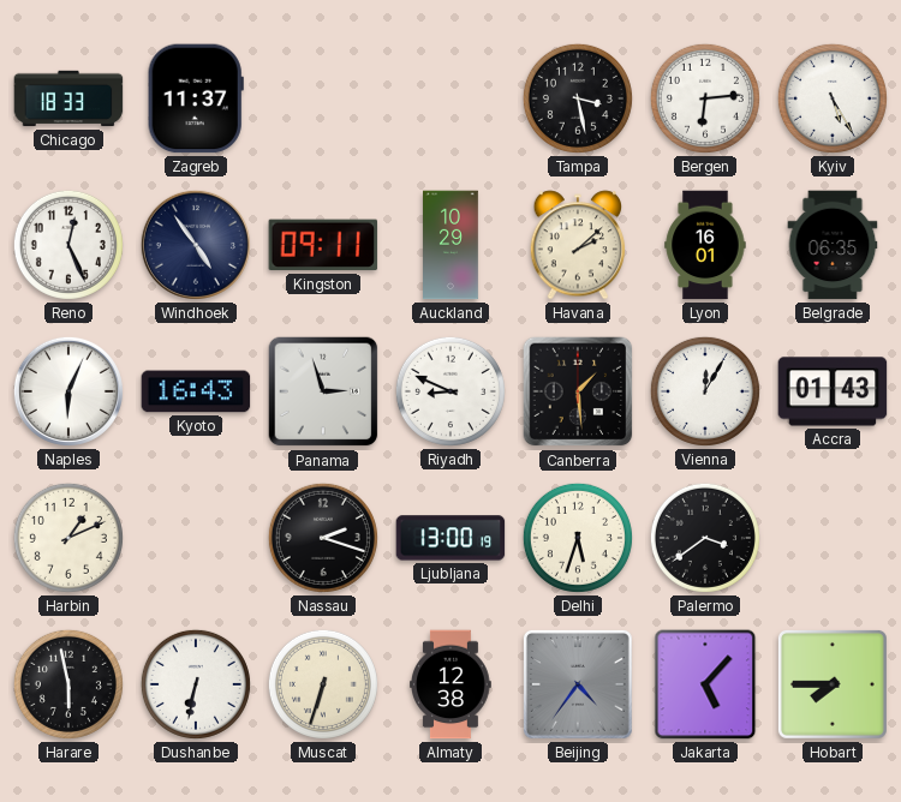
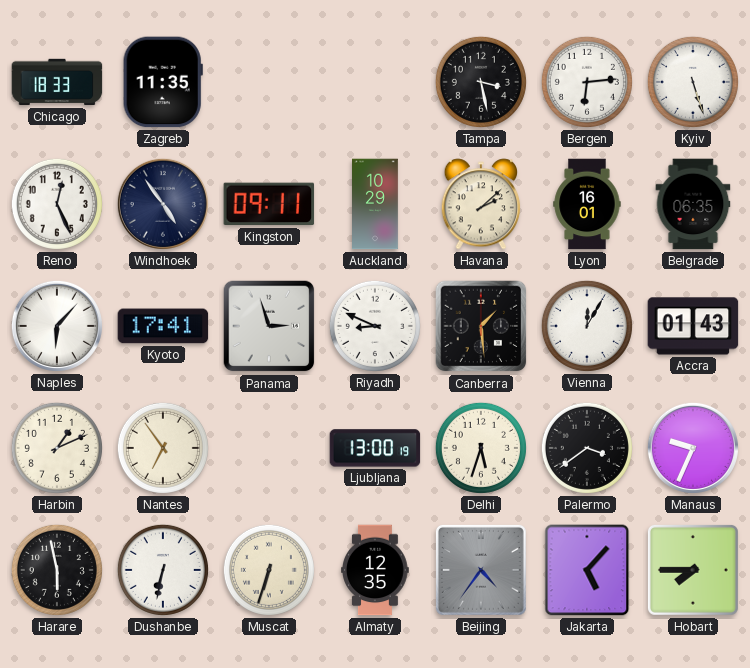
Zagreb: 11:37 -> 11:35
Kyiv: 5:25 -> 5:27
Naples: 6:04 -> 6:07
Kyoto: 16:43 -> 17:41
Nantes: none -> 6:54
Nassau: 2:18 -> none
Manaus: none -> 9:34
Almaty: 12:38 -> 12:35
